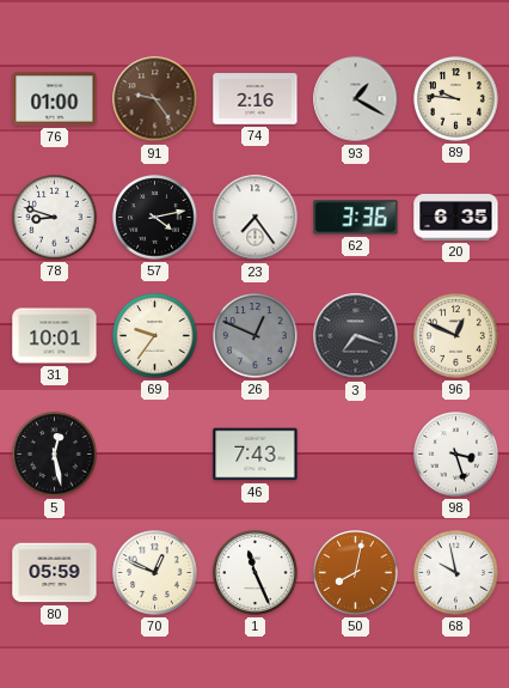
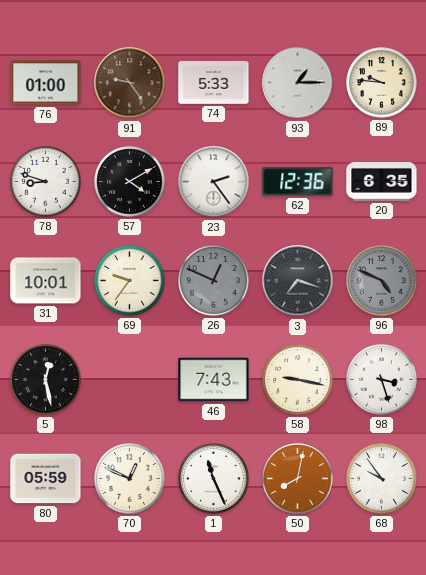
74: 2:16 -> 5:33
93: 1:20 -> 1:15
57: 4:13 -> 4:10
23: 7:24 -> 2:24
62: 3:36 -> 12:36
96: 12:49 -> 4:49
96 dial: cream -> grey
58: none -> 9:17
68: 9:58 -> 9:54
